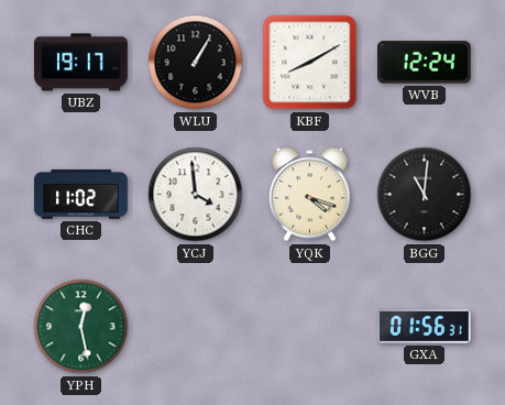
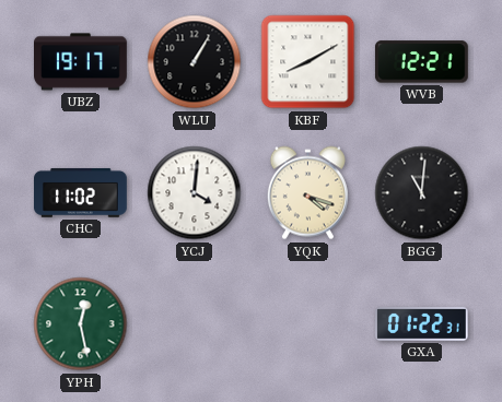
WVB: 12:24 -> 12:21
YCJ: 3:59 -> 4:01
GXA: 01:56 -> 01:22
